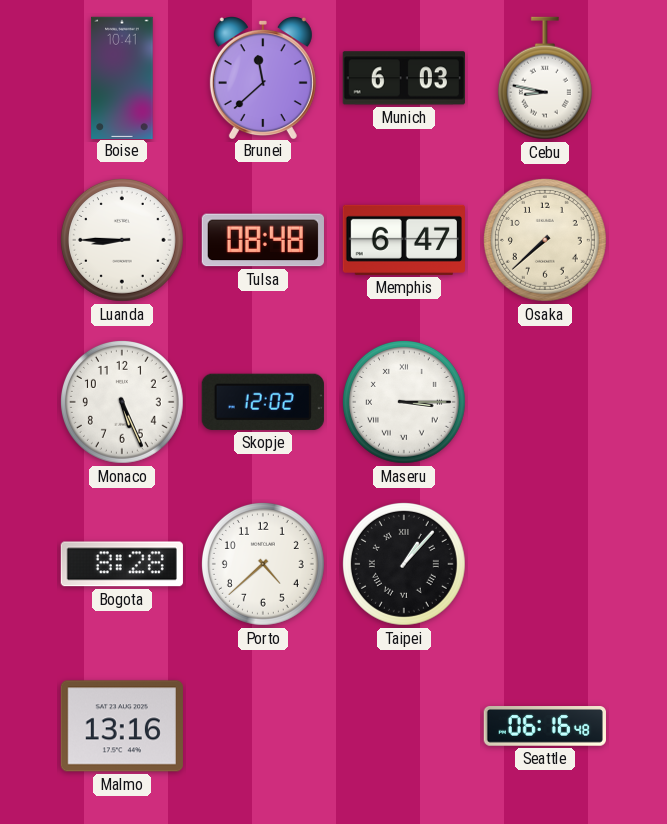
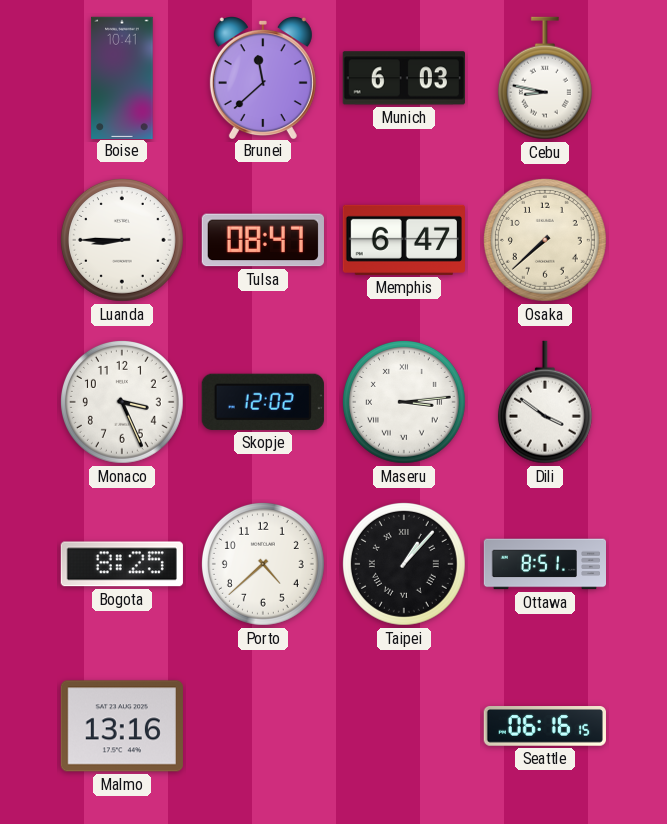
Tulsa: 08:48 -> 08:47
Monaco: 5:26 -> 3:26
Maseru: 3:15 -> 3:14
Dili: none -> 3:51
Bogota: 8:28 -> 8:25
Ottawa: none -> 8:51
Seattle: 06:16:48 -> 06:16:15
